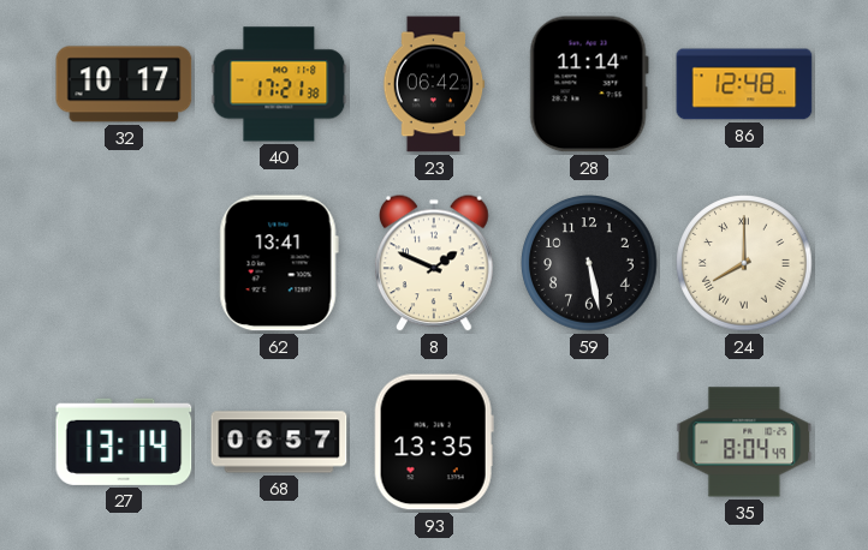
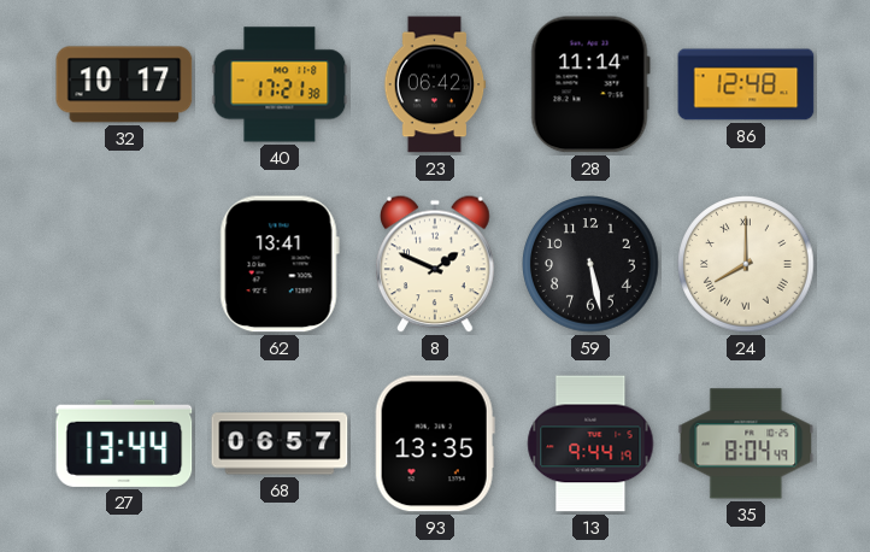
27: 13:14 -> 13:44
13: none -> 9:44
